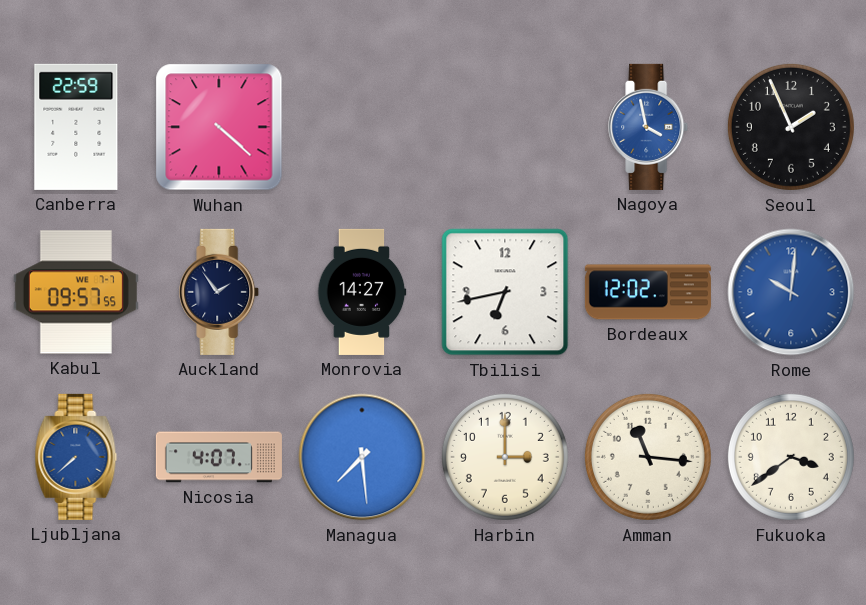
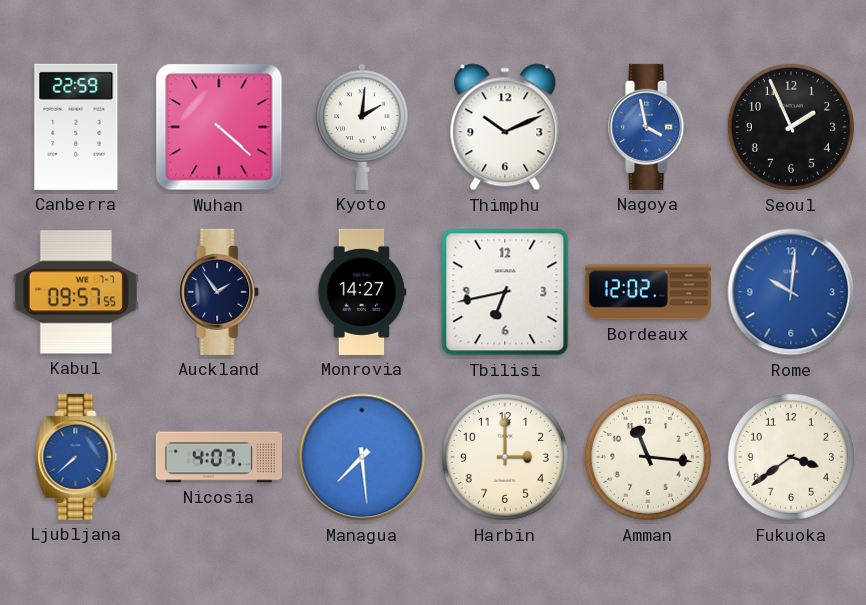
Kyoto: none -> 2:01
Thimphu: none -> 10:11
